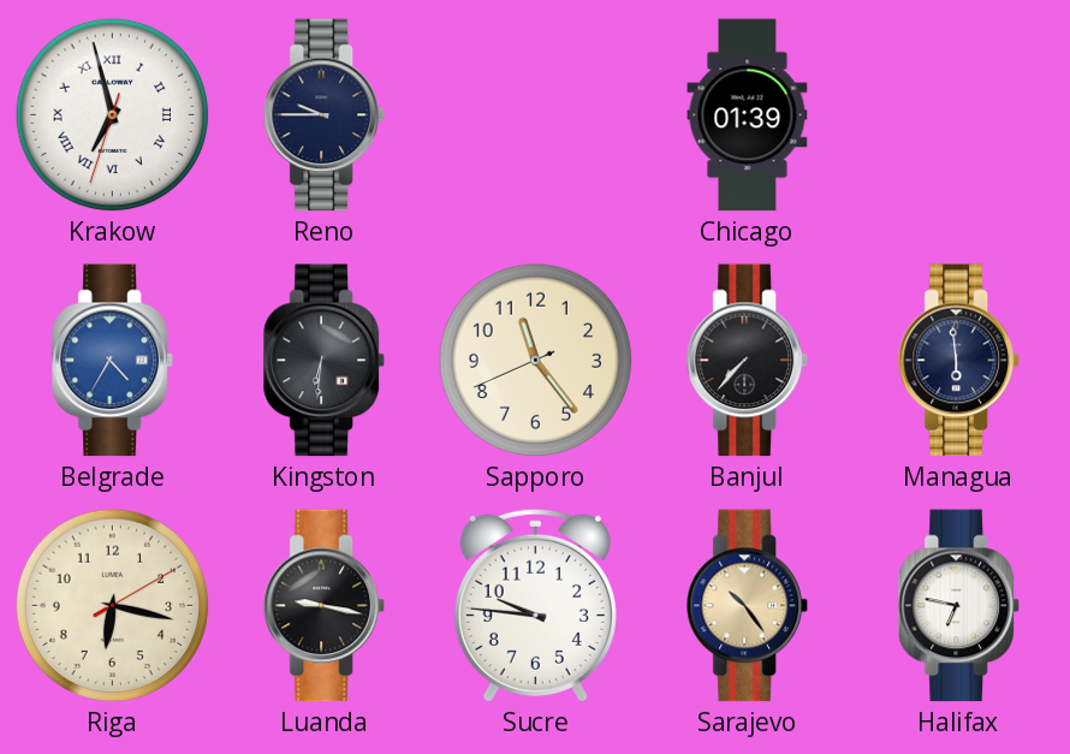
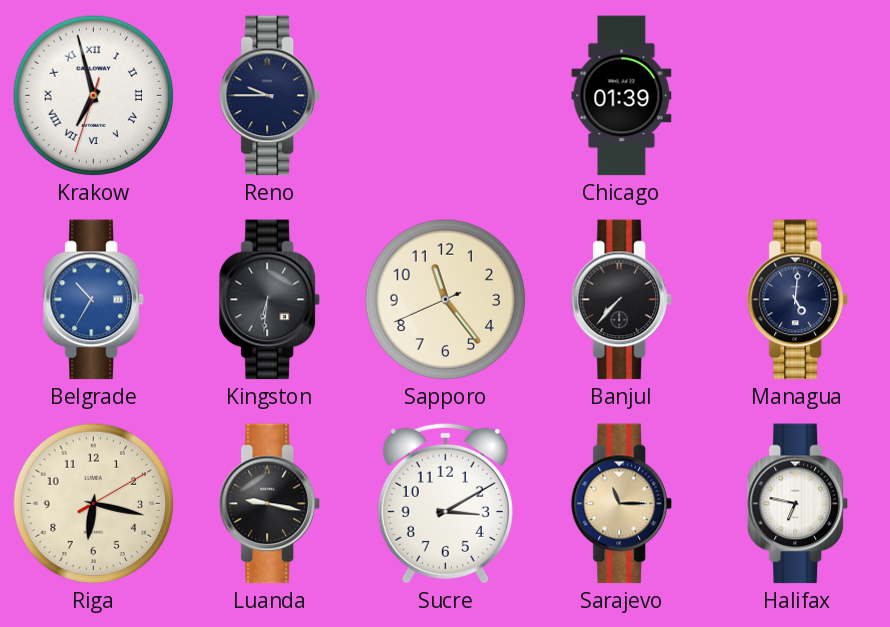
Belgrade: 4:35 -> 10:35
Managua: 5:59 -> 5:01
Sucre: 9:46 -> 3:10
Sarajevo: 10:24 -> 11:15
